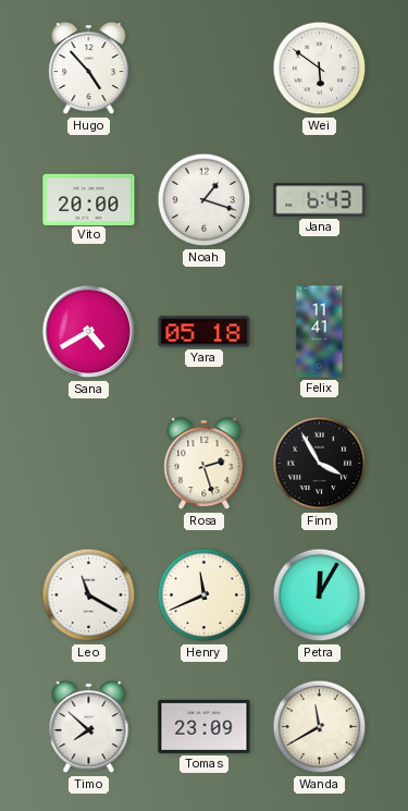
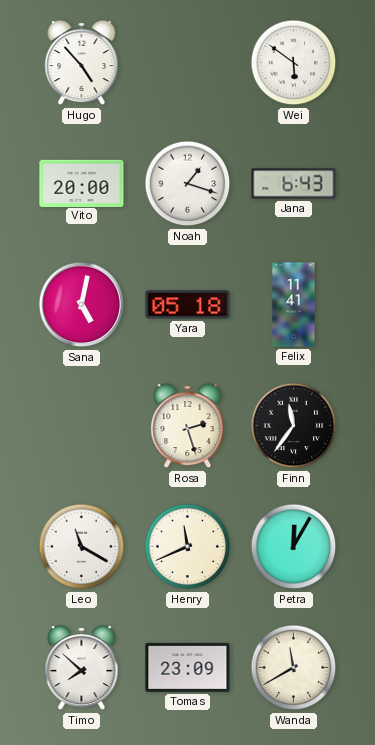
Sana: 4:40 -> 5:02
Finn: 3:55 -> 11:36
